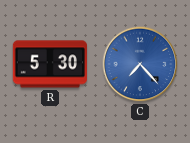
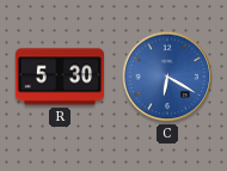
C: 7:23 -> 6:20
